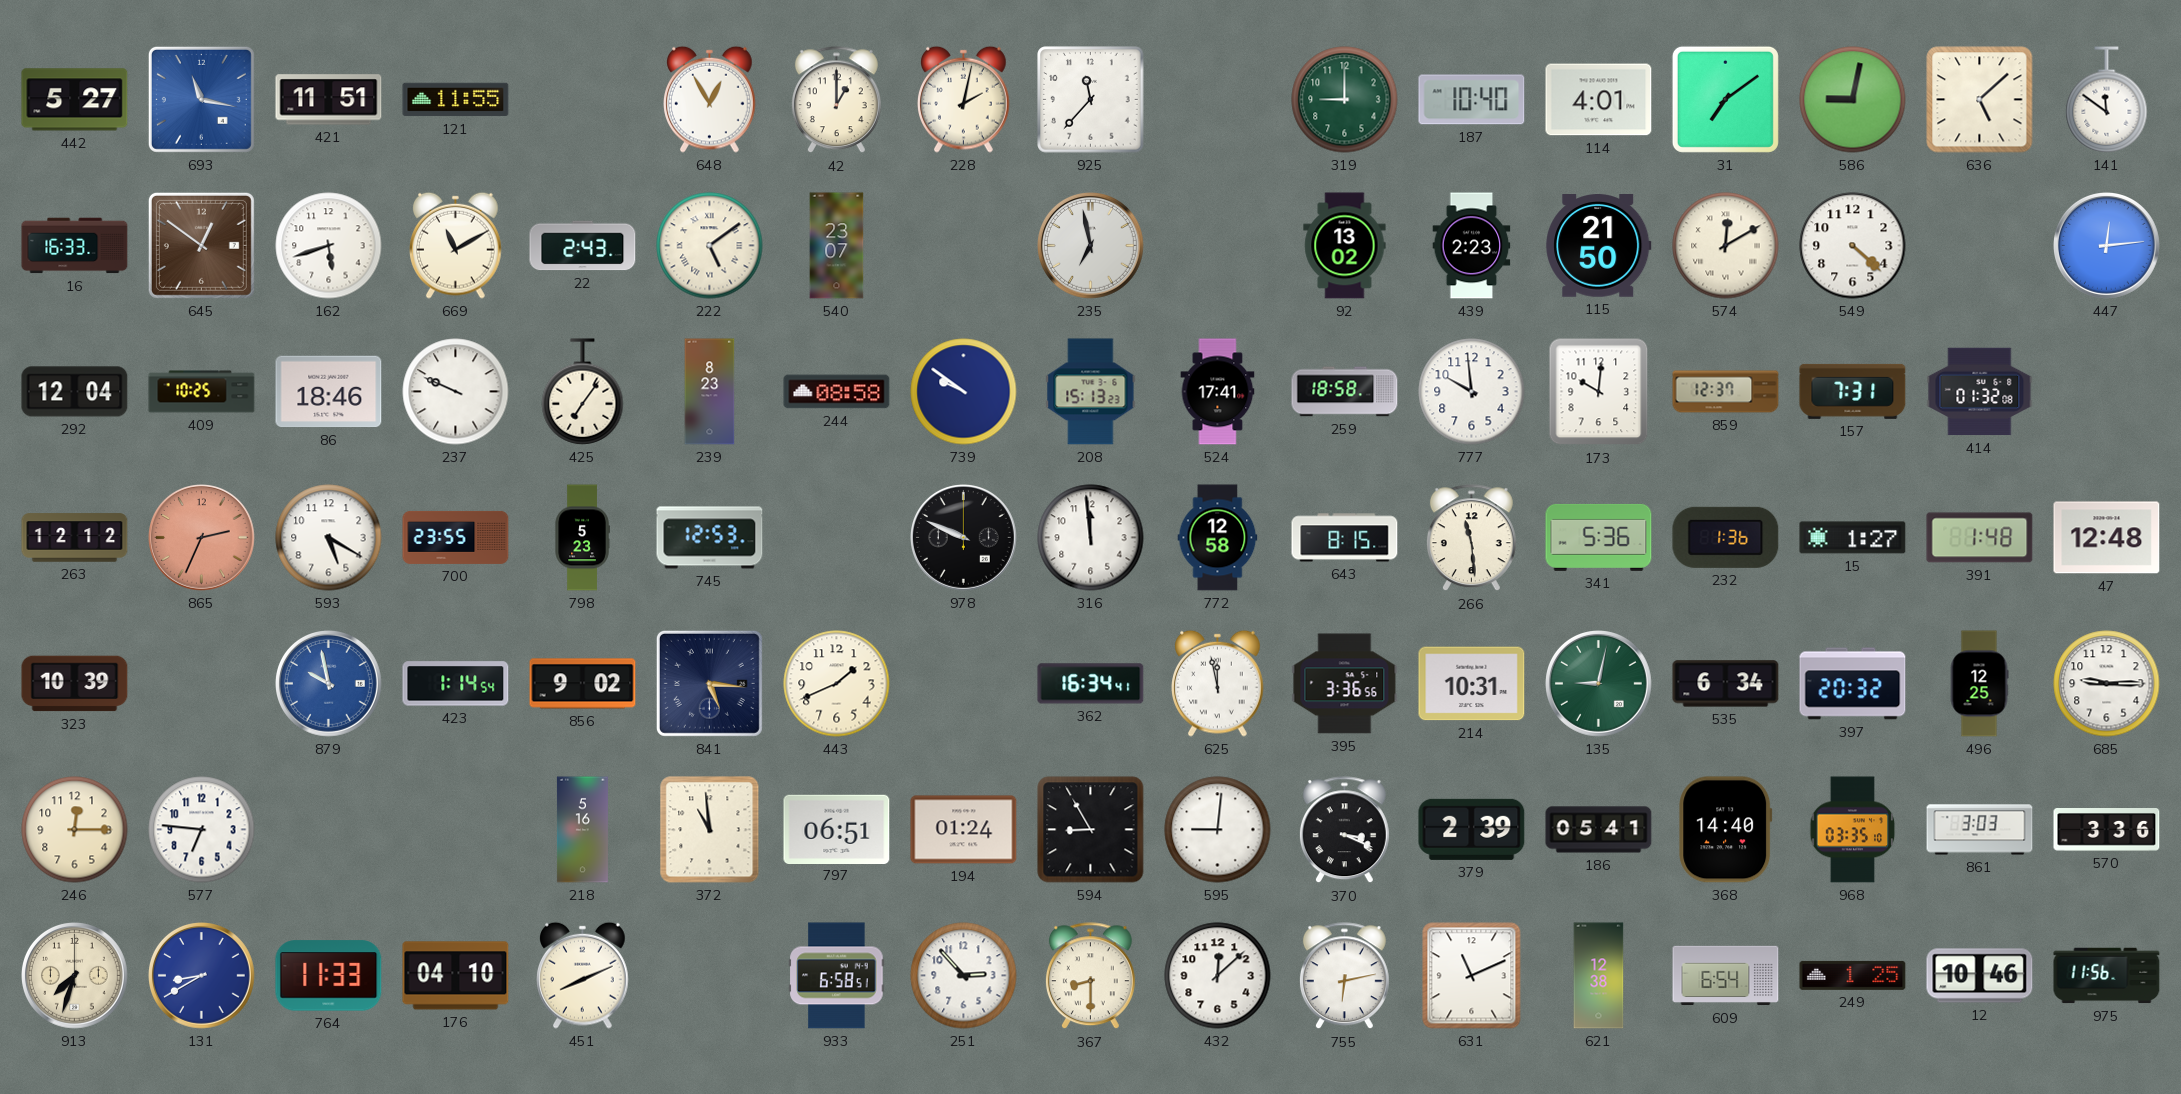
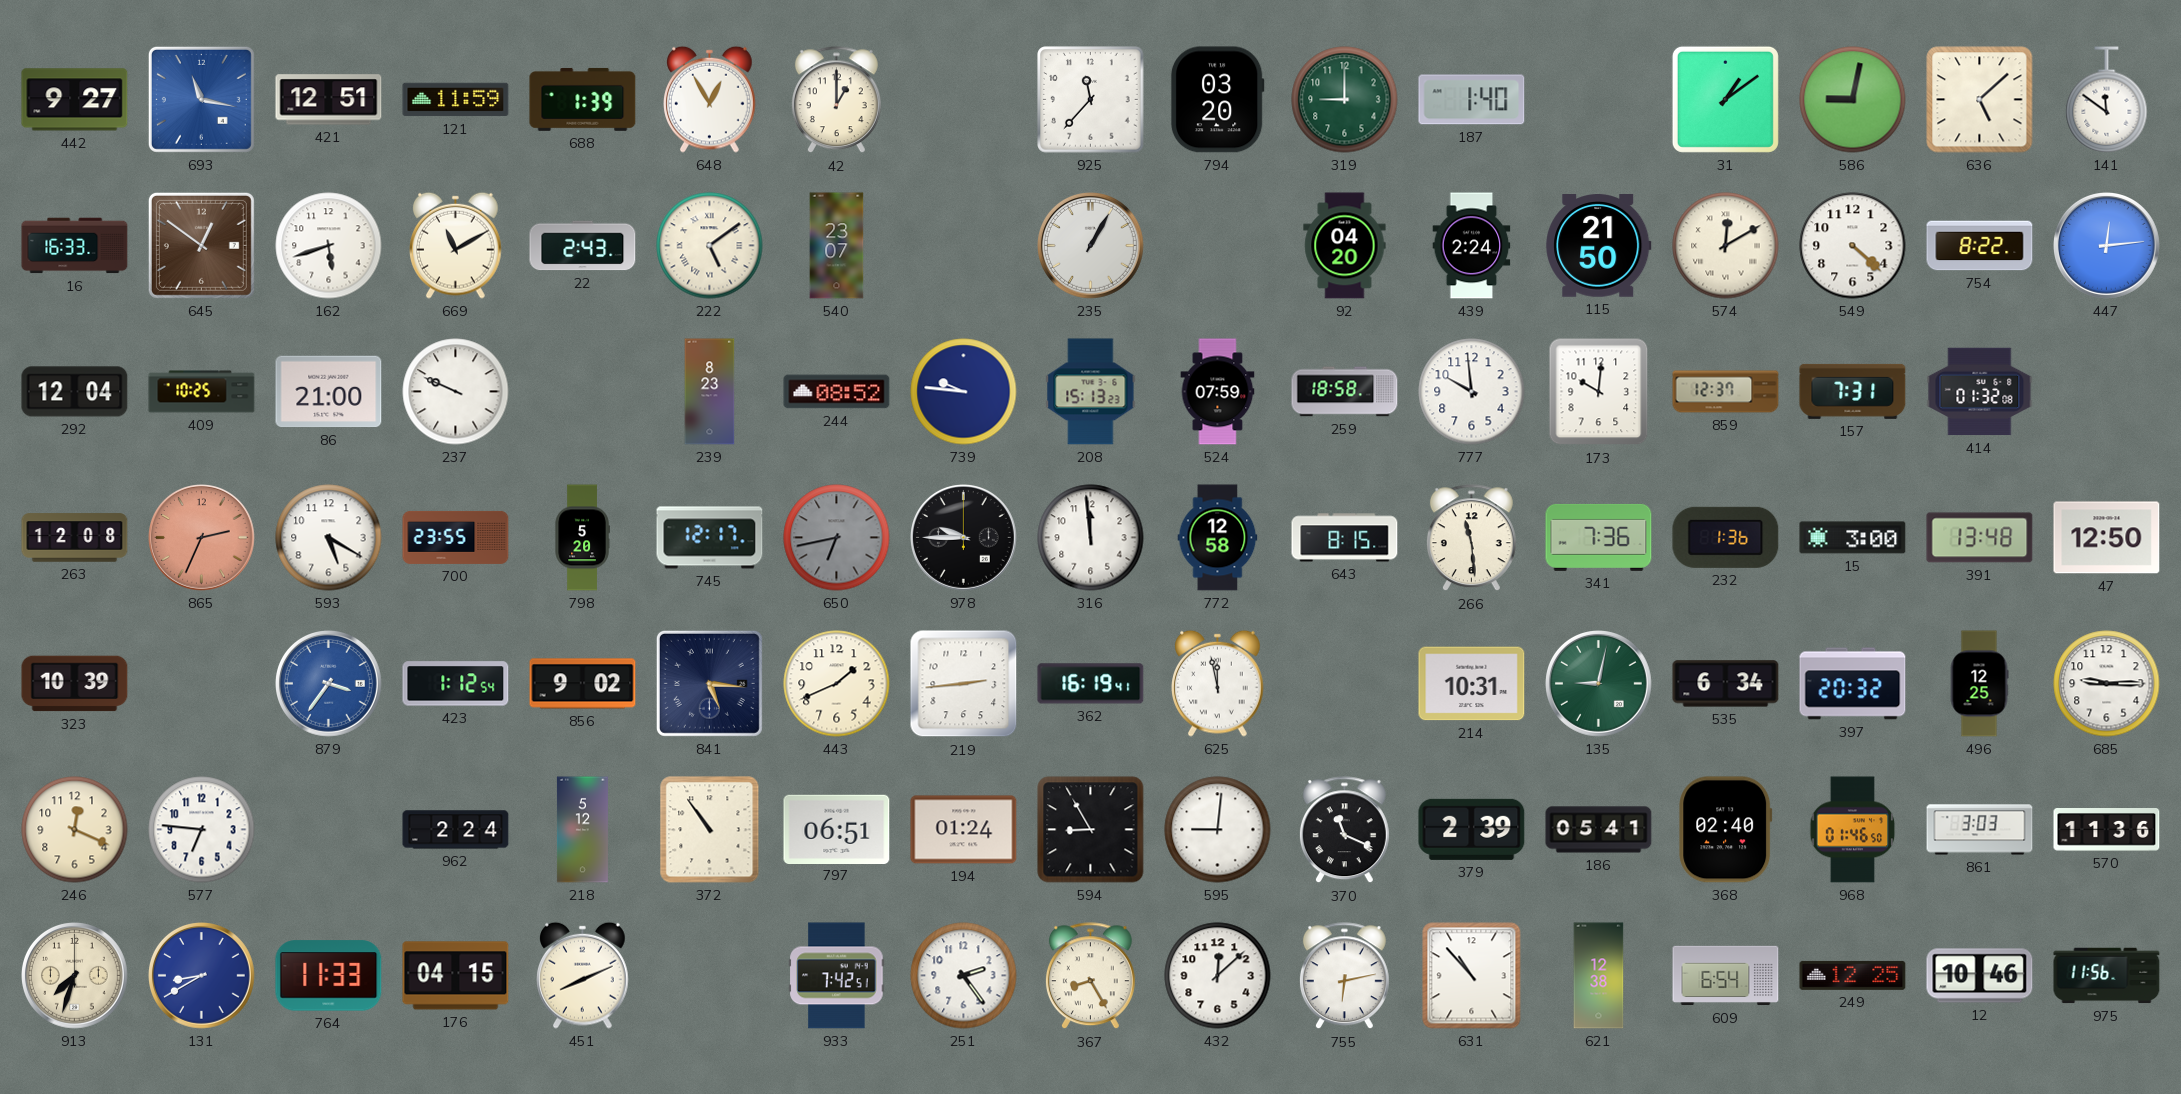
442: 5:27 -> 9:27
421: 11:51 -> 12:51
121: 11:55 -> 11:59
688: none -> 1:39
228: 2:02 -> none
794: none -> 03:20
187: 10:40 -> 1:40
114: 4:01 -> none
31: 7:09 -> 1:09
235: 6:58 -> 1:05
92: 13:02 -> 04:20
439: 2:23 -> 2:24
754: none -> 8:22
86: 18:46 -> 21:00
425: 7:06 -> none
244: 08:58 -> 08:52
739: 9:51 -> 9:46
524: 17:41 -> 07:59
263: 12:12 -> 12:08
798: 5:23 -> 5:20
745: 12:53 -> 12:17
650: none -> 6:43
978: 9:49 -> 9:45
341: 5:36 -> 7:36
15: 1:27 -> 3:00
391: 1:48 -> 13:48
47: 12:48 -> 12:50
879: 9:58 -> 3:36
423: 1:14 -> 1:12
219: none -> 2:44
362: 16:34 -> 16:19
395: 3:36 -> none
246: 12:15 -> 12:19
962: none -> 2:24
218: 5:16 -> 5:12
372: 10:59 -> 10:54
370: 3:19 -> 11:19
368: 14:40 -> 02:40
968: 03:35 -> 01:46
570: 3:36 -> 11:36
176: 04:10 -> 04:15
933: 6:58 -> 7:42
251: 2:53 -> 2:24
367: 8:30 -> 8:25
631: 11:11 -> 10:53
249: 1:25 -> 12:25
